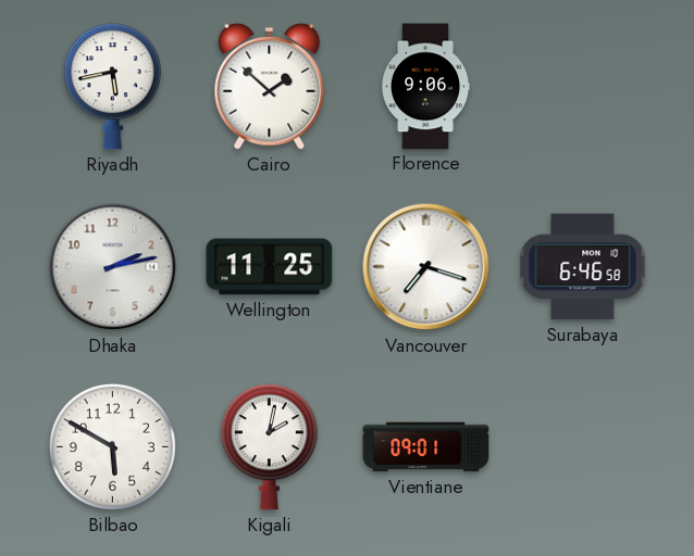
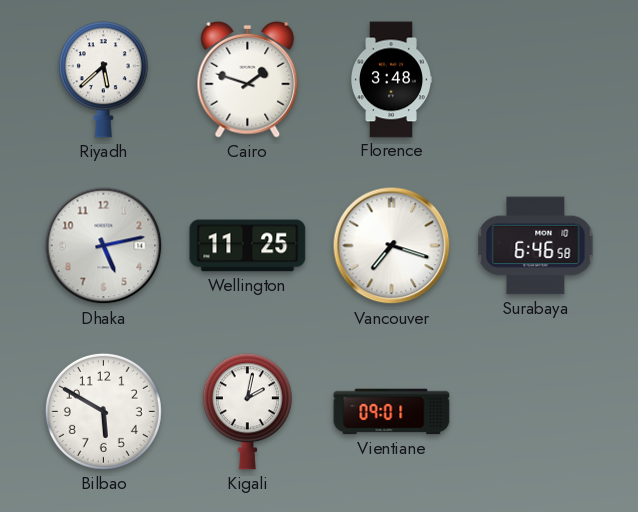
Riyadh: 5:43 -> 5:38
Cairo: 1:52 -> 1:48
Florence: 9:06 -> 3:48
Dhaka: 2:13 -> 5:13
